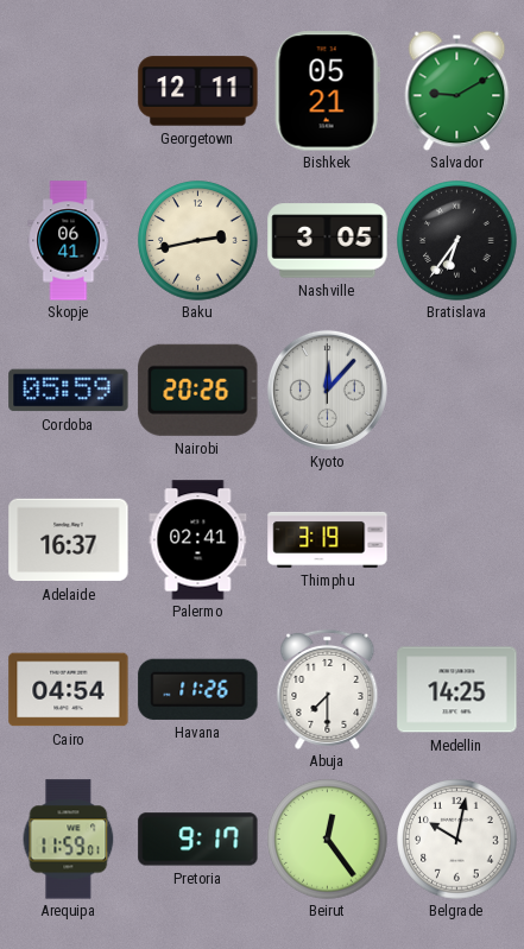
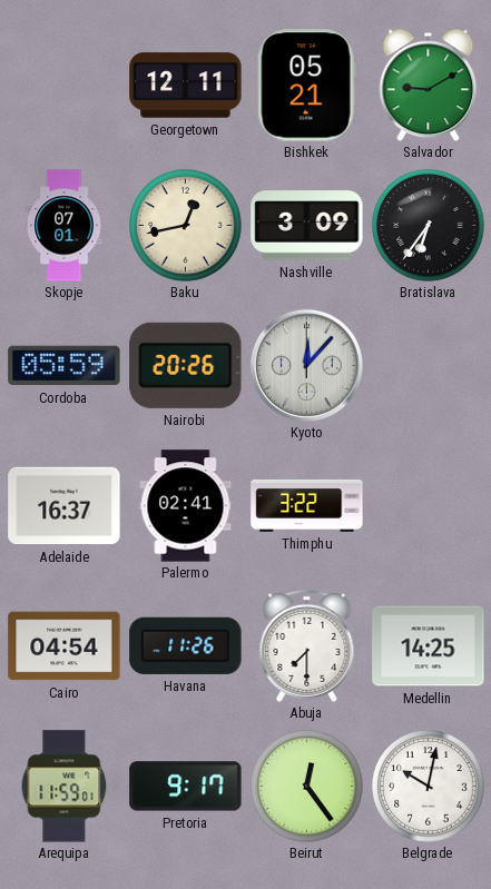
Skopje: 06:41 -> 07:01
Baku: 2:43 -> 12:43
Nashville: 3:05 -> 3:09
Thimphu: 3:19 -> 3:22
